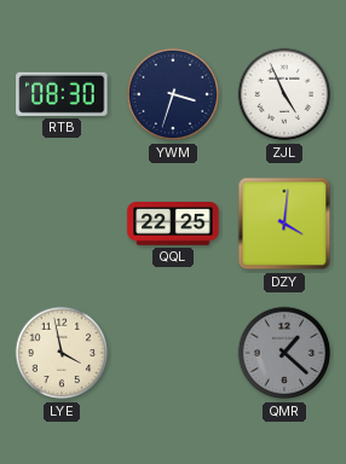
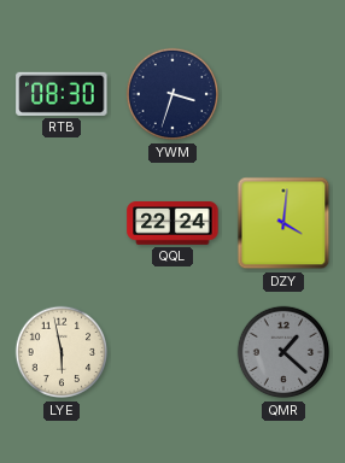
ZJL: 4:56 -> none
QQL: 22:25 -> 22:24
LYE: 3:58 -> 5:58
